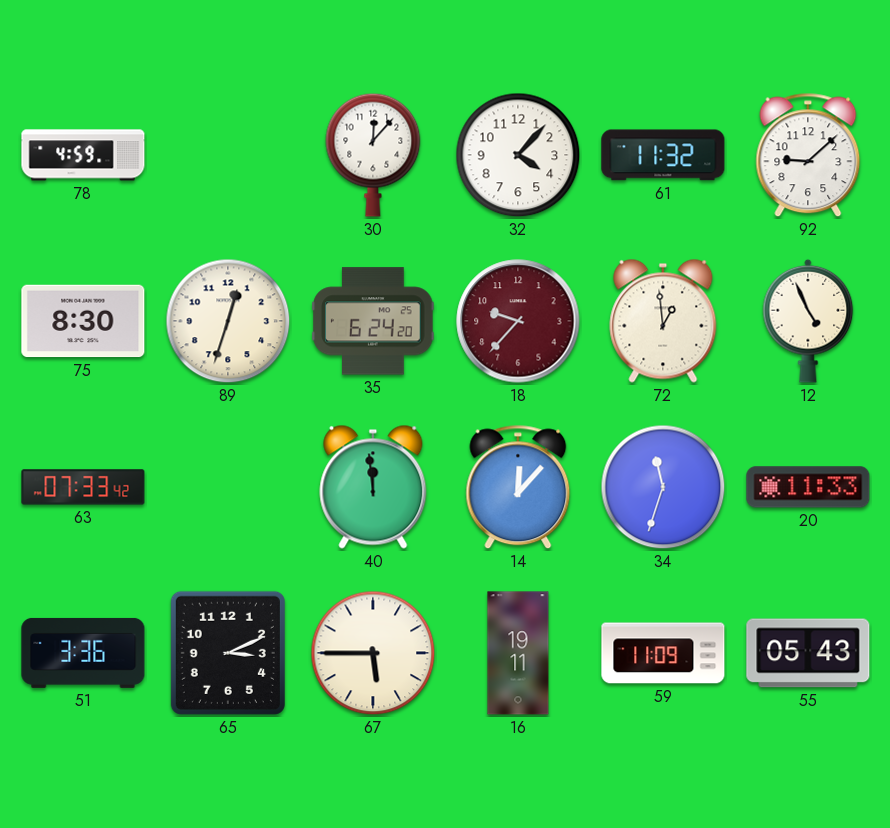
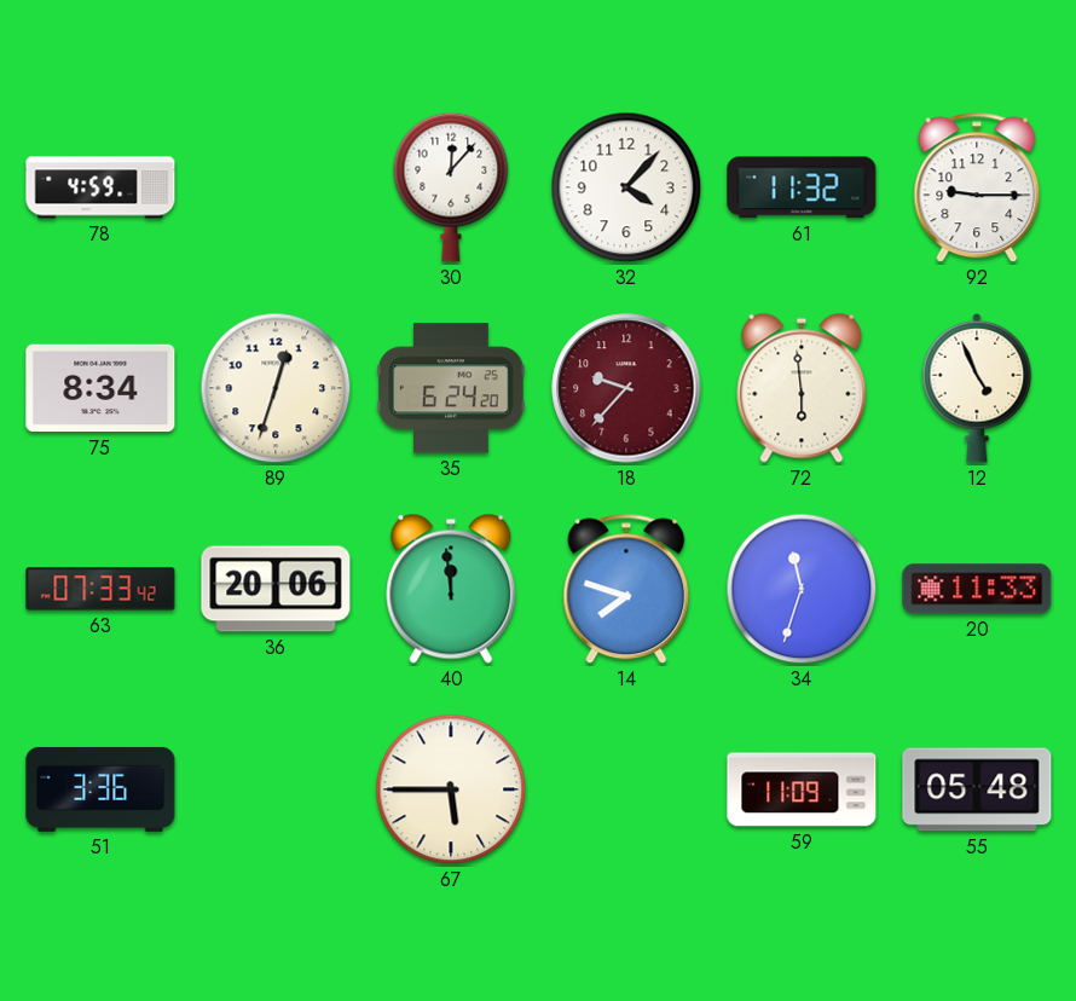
92: 9:08 -> 9:15
75: 8:30 -> 8:34
72: 12:59 -> 5:59
36: none -> 20:06
14: 12:07 -> 7:48
65: 3:11 -> none
16: 19:11 -> none
55: 05:43 -> 05:48
